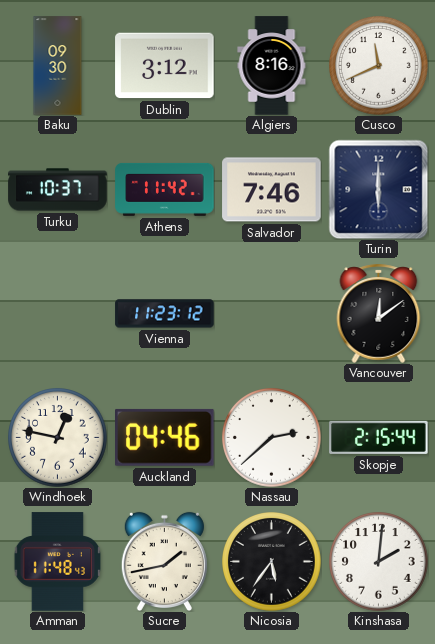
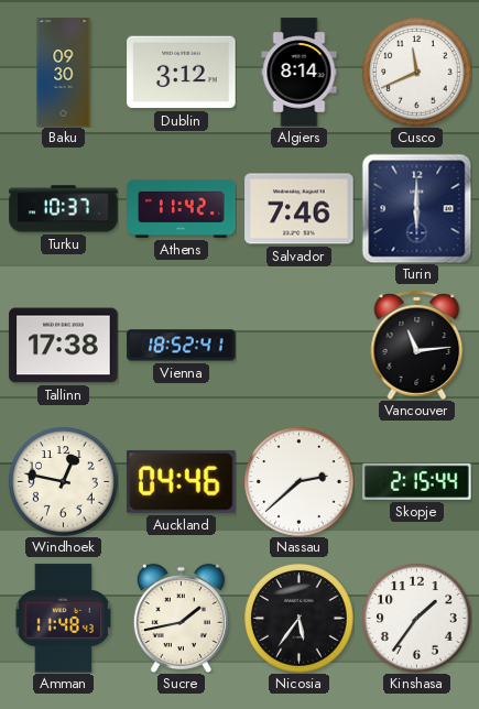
Algiers: 8:16 -> 8:14
Tallinn: none -> 17:38
Vienna: 11:23 -> 18:52
Vancouver: 12:09 -> 11:14
Kinshasa: 2:01 -> 1:36
